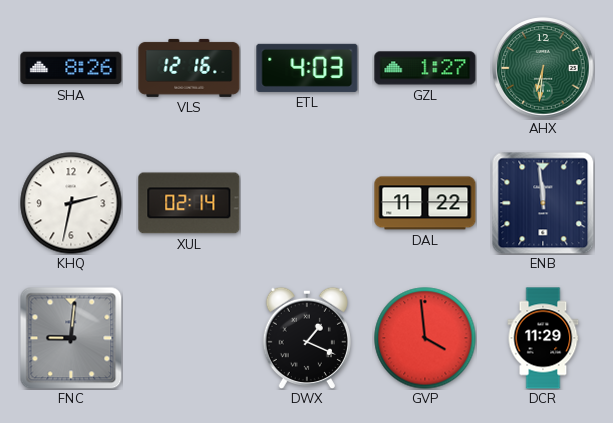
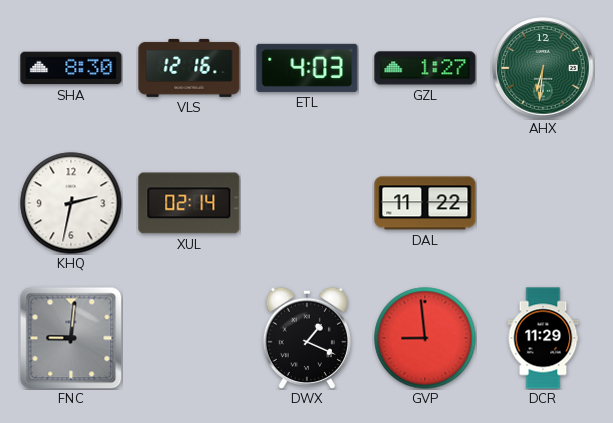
SHA: 8:26 -> 8:30
ENB: 11:59 -> none
GVP: 3:59 -> 8:59
